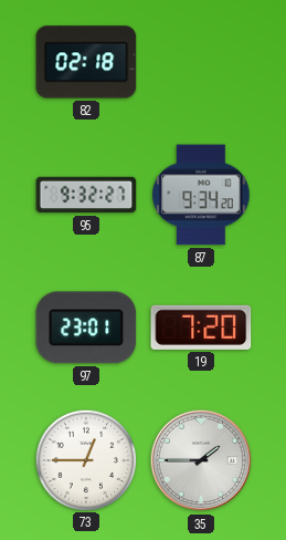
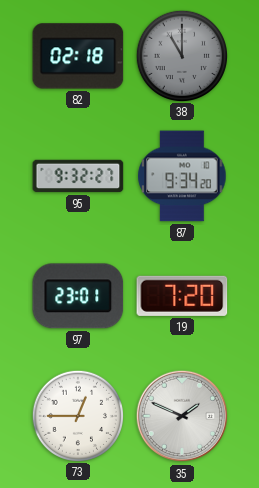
38: none -> 11:00
35: 1:45 -> 1:49
